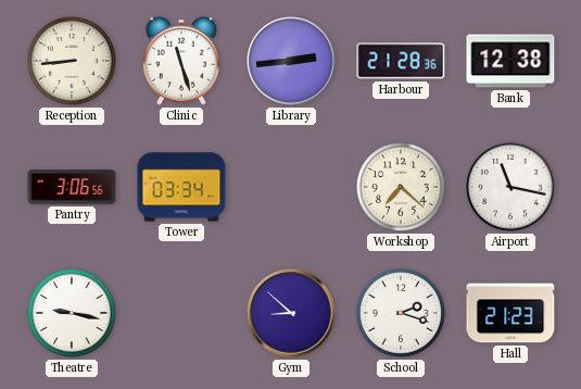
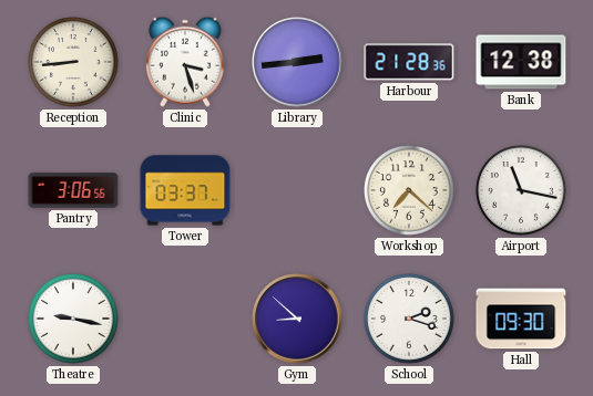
Clinic: 11:27 -> 3:27
Tower: 03:34 -> 03:37
Hall: 21:23 -> 09:30
